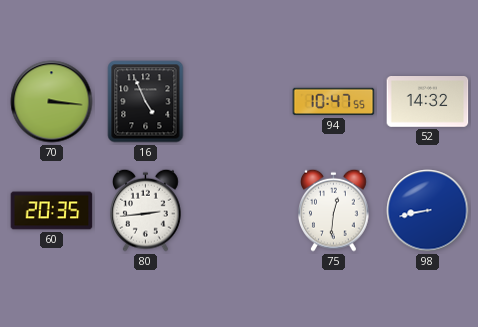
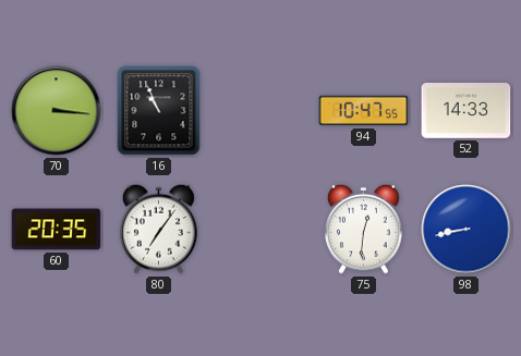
16: 4:56 -> 10:56
52: 14:32 -> 14:33
80: 2:44 -> 7:06
